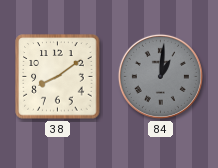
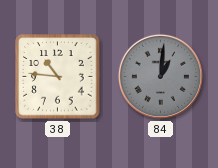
38: 8:09 -> 10:46
